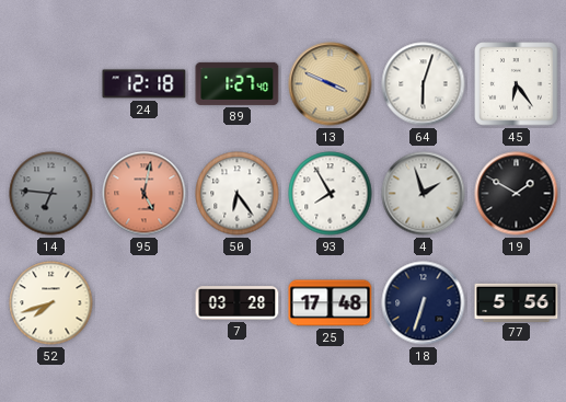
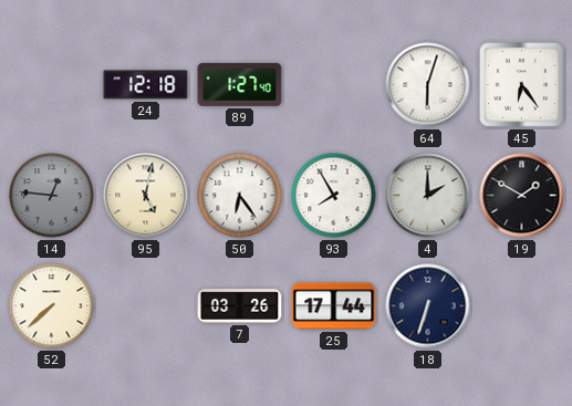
13: 3:49 -> none
14: 6:46 -> 12:46
95 dial: salmon -> cream
4: 1:57 -> 2:00
52: 7:42 -> 7:38
7: 03:28 -> 03:26
25: 17:48 -> 17:44
77: 5:56 -> none
